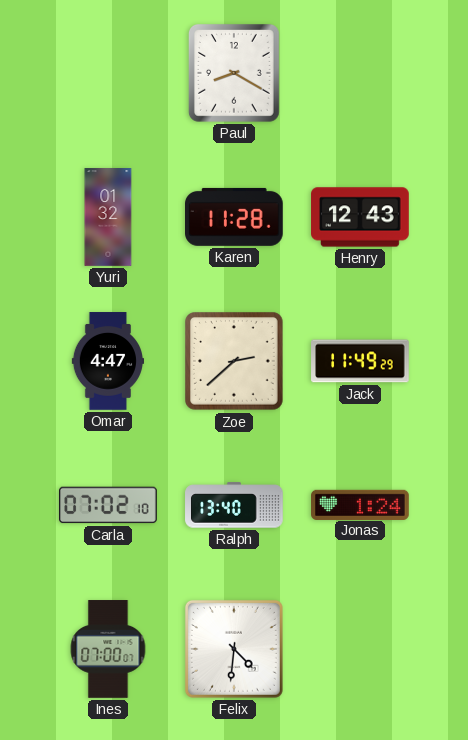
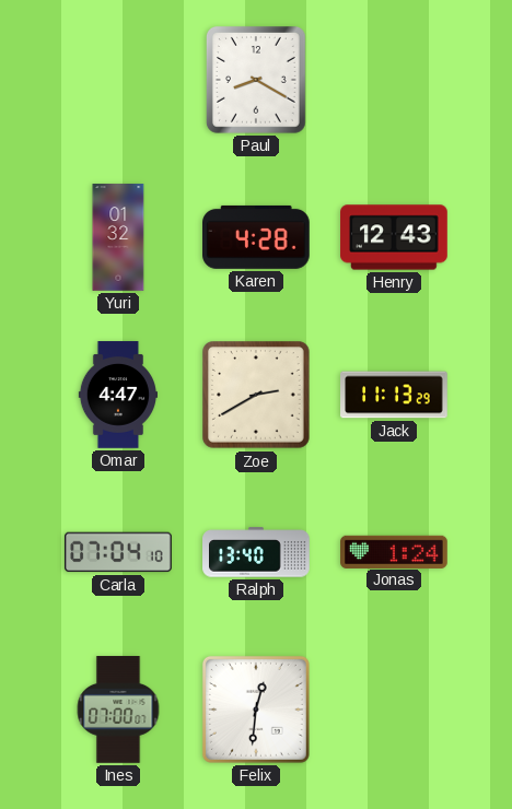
Karen: 11:28 -> 4:28
Zoe: 2:38 -> 2:40
Jack: 11:49 -> 11:13
Carla: 07:02 -> 07:04
Felix: 4:31 -> 12:31
